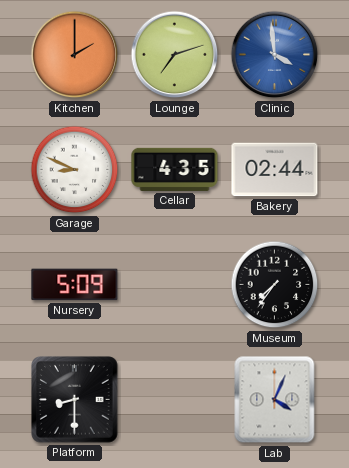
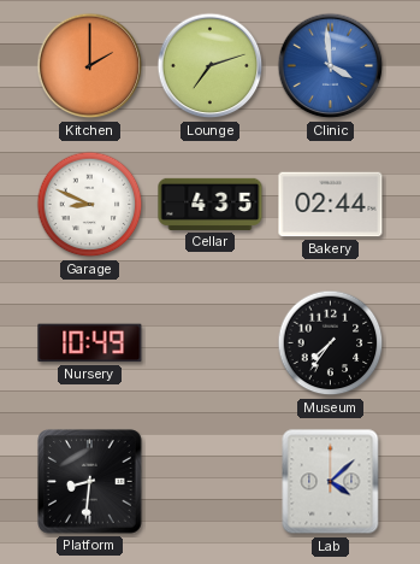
Nursery: 5:09 -> 10:49
Platform: 8:30 -> 8:31
Lab: 4:04 -> 4:08
